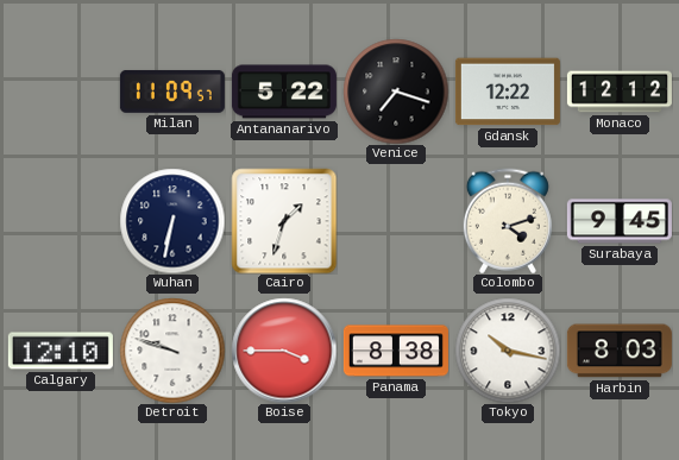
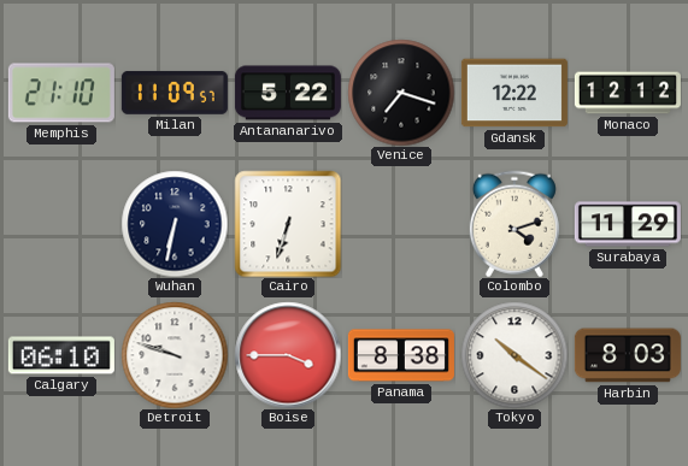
Memphis: none -> 21:10
Cairo: 1:33 -> 6:33
Surabaya: 9:45 -> 11:29
Calgary: 12:10 -> 06:10
Tokyo: 10:17 -> 10:21
